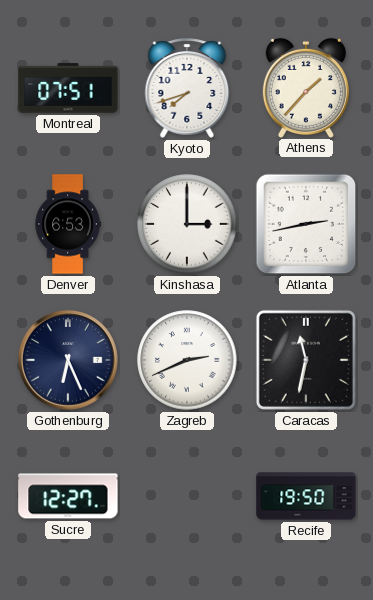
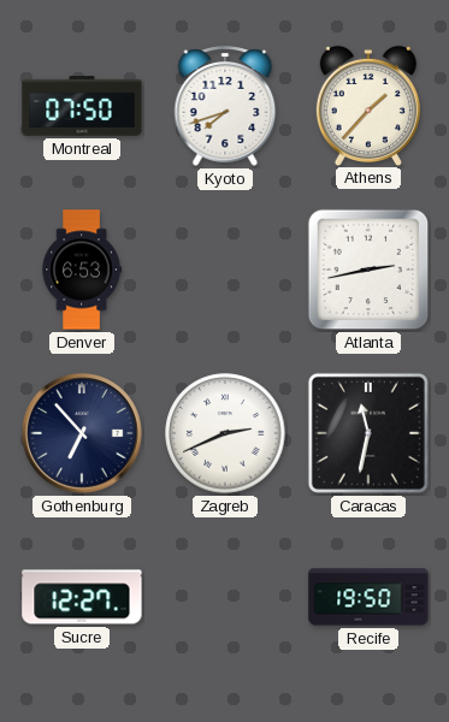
Montreal: 07:51 -> 07:50
Kinshasa: 3:00 -> none
Gothenburg: 6:26 -> 6:53
